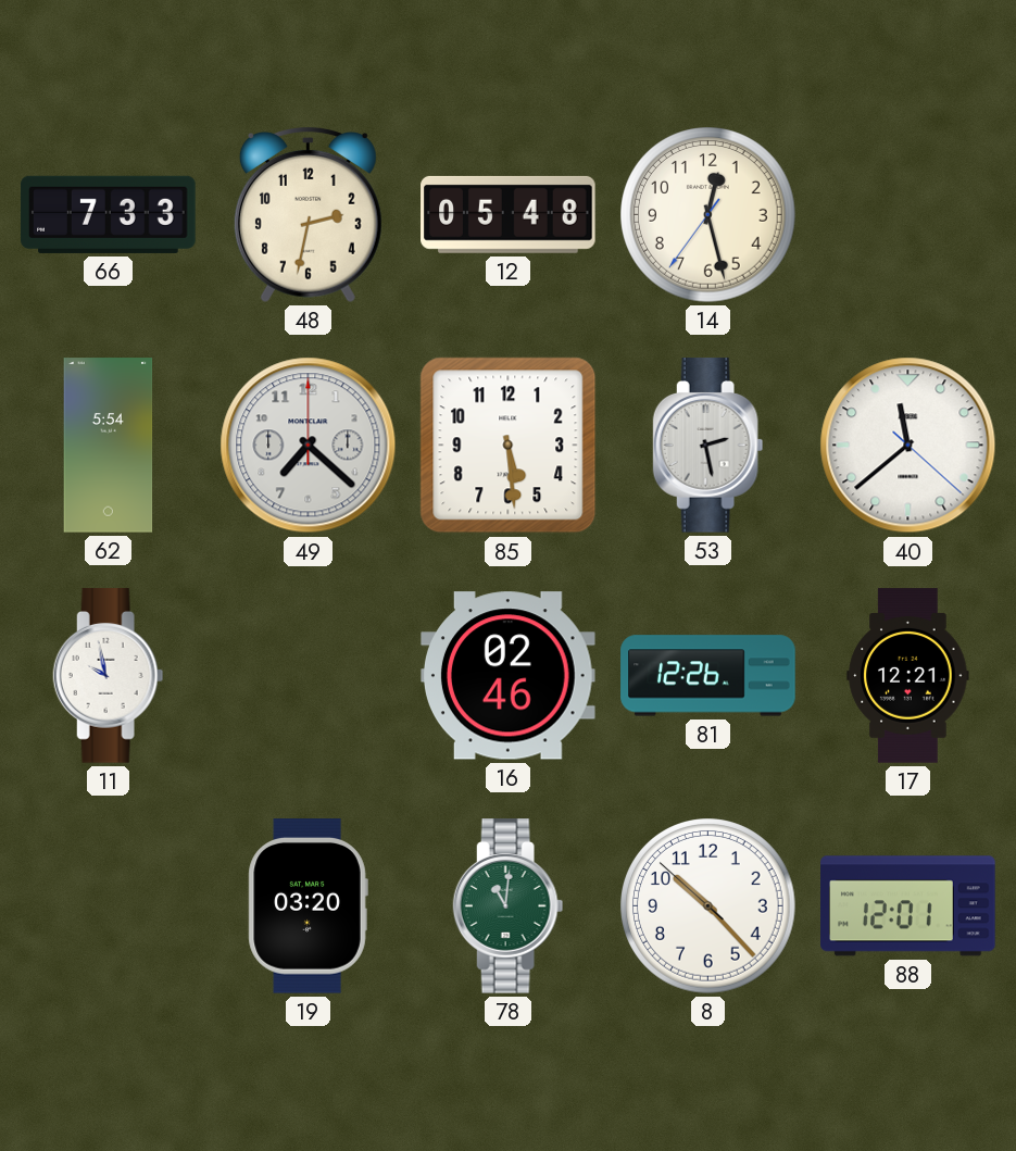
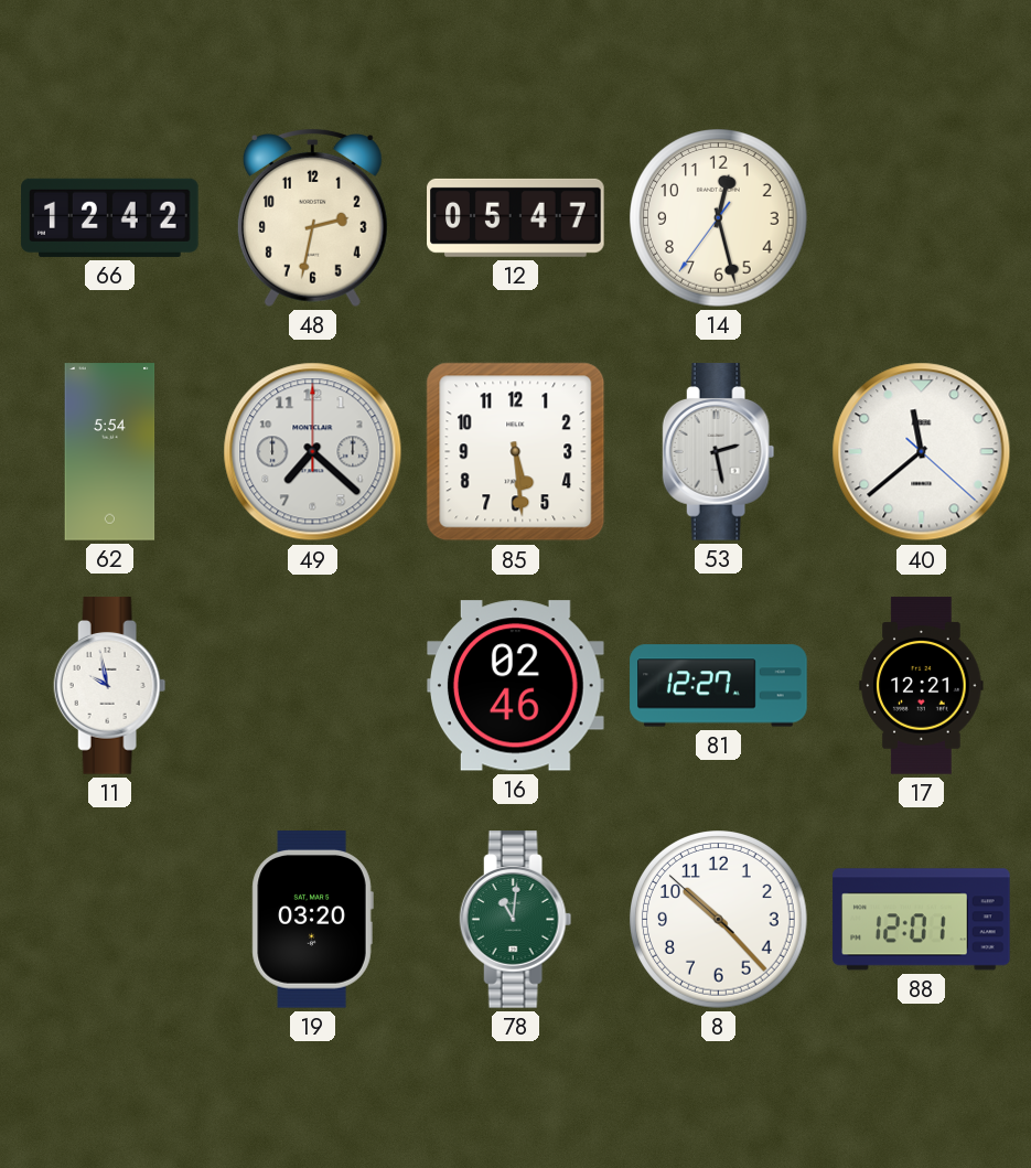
66: 7:33 -> 12:42
12: 05:48 -> 05:47
81: 12:26 -> 12:27
